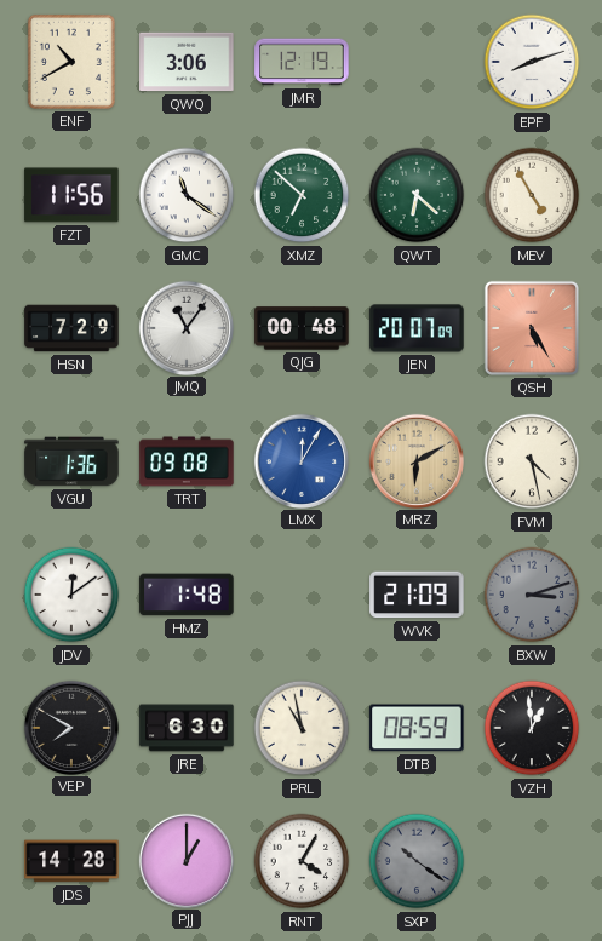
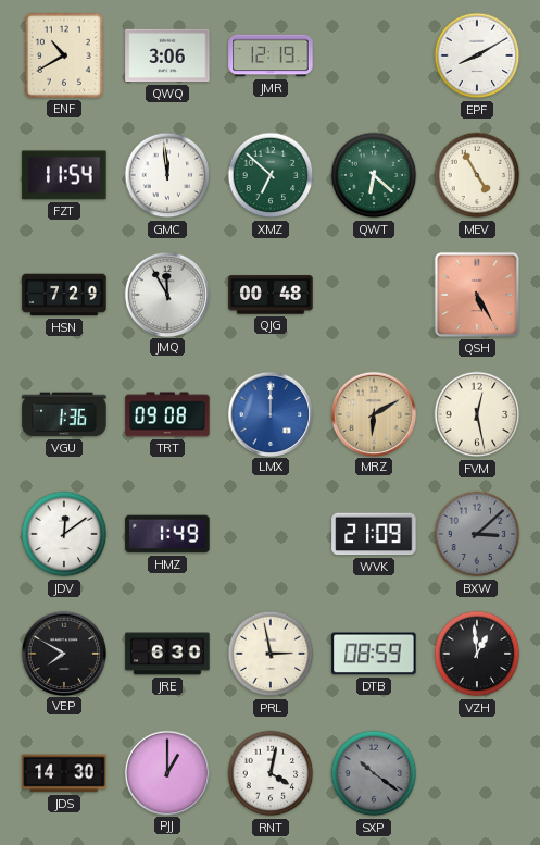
EPF: 8:12 -> 8:10
FZT: 11:56 -> 11:54
GMC: 11:21 -> 11:59
JMQ: 11:06 -> 11:55
JEN: 20:07 -> none
LMX: 12:05 -> 12:00
FVM: 4:28 -> 12:28
HMZ: 1:48 -> 1:49
BXW: 3:12 -> 3:08
PRL: 10:58 -> 2:58
JDS: 14:28 -> 14:30
RNT: 4:05 -> 4:02
